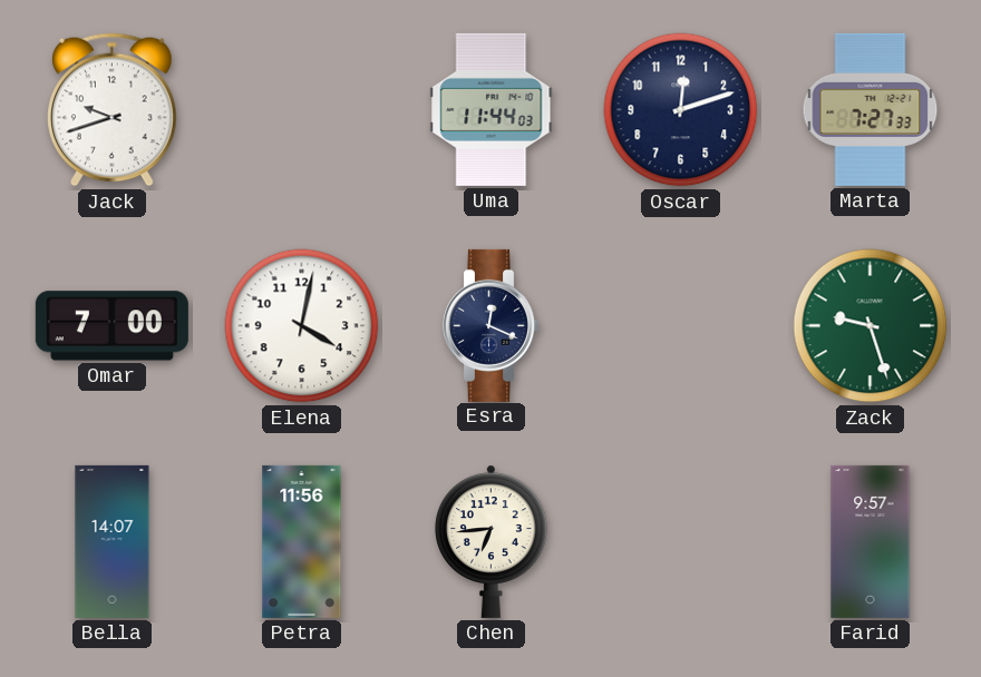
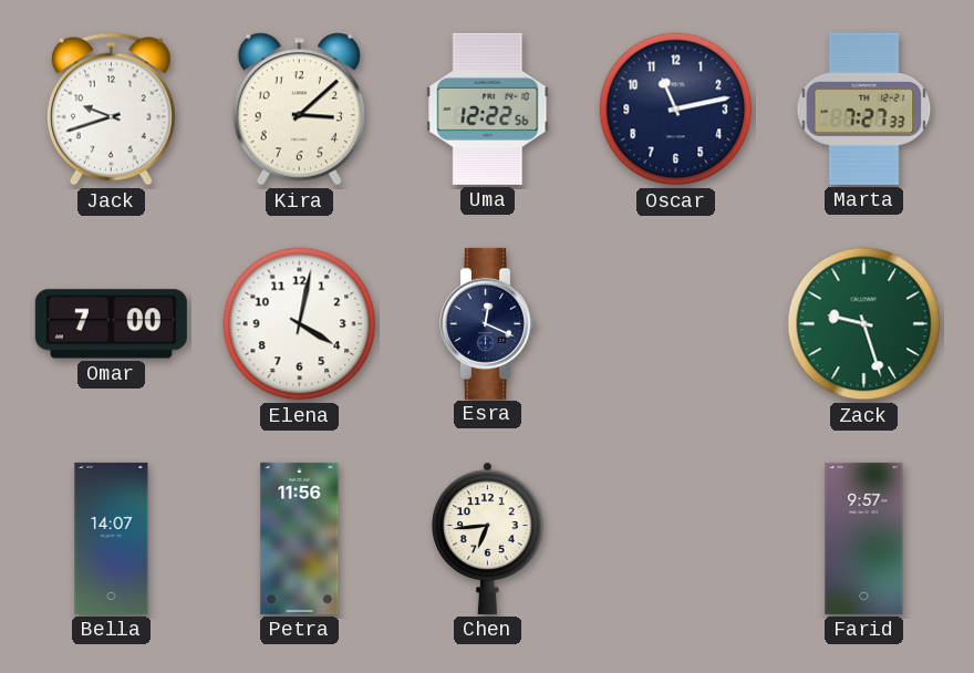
Kira: none -> 3:08
Uma: 11:44 -> 12:22
Oscar: 12:12 -> 11:13
